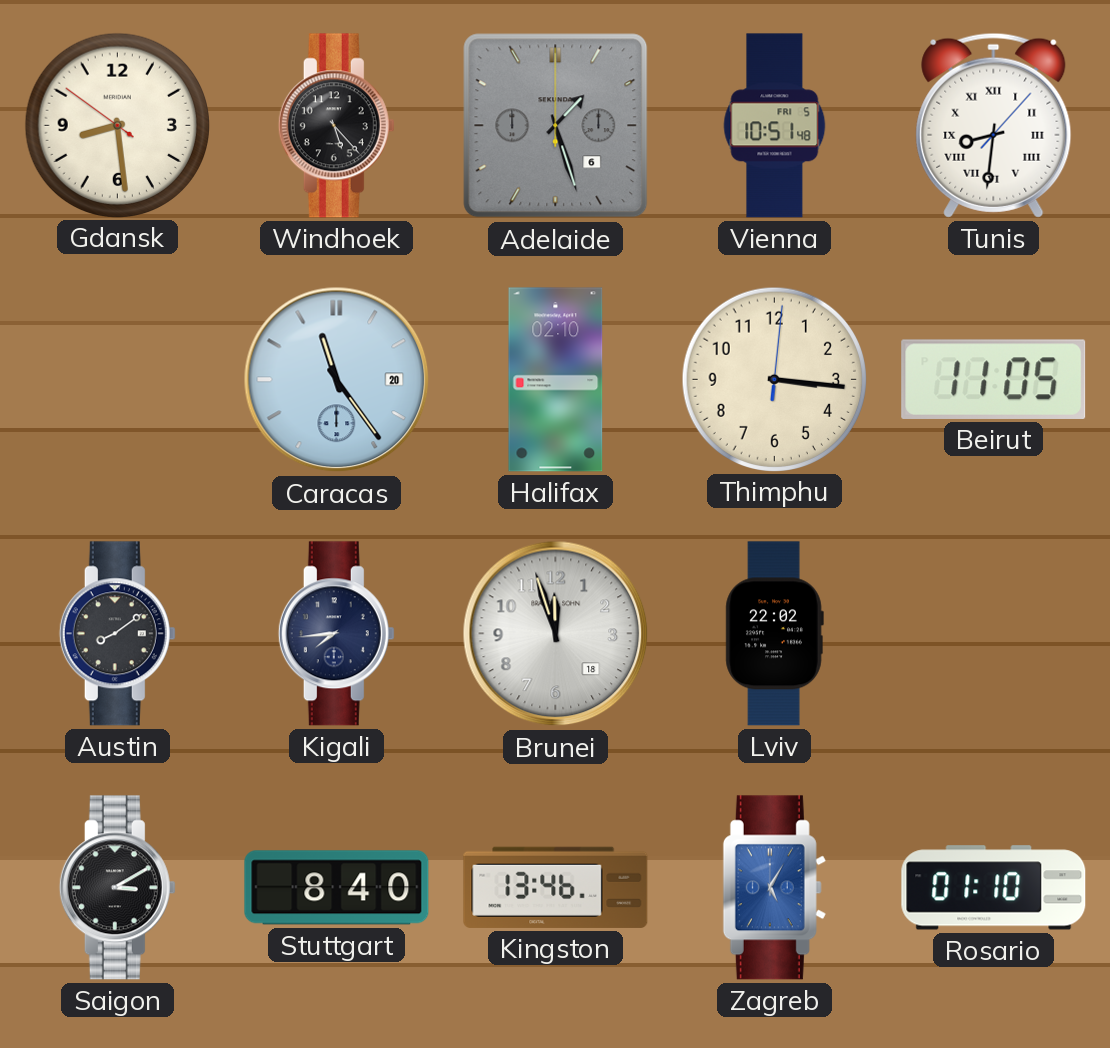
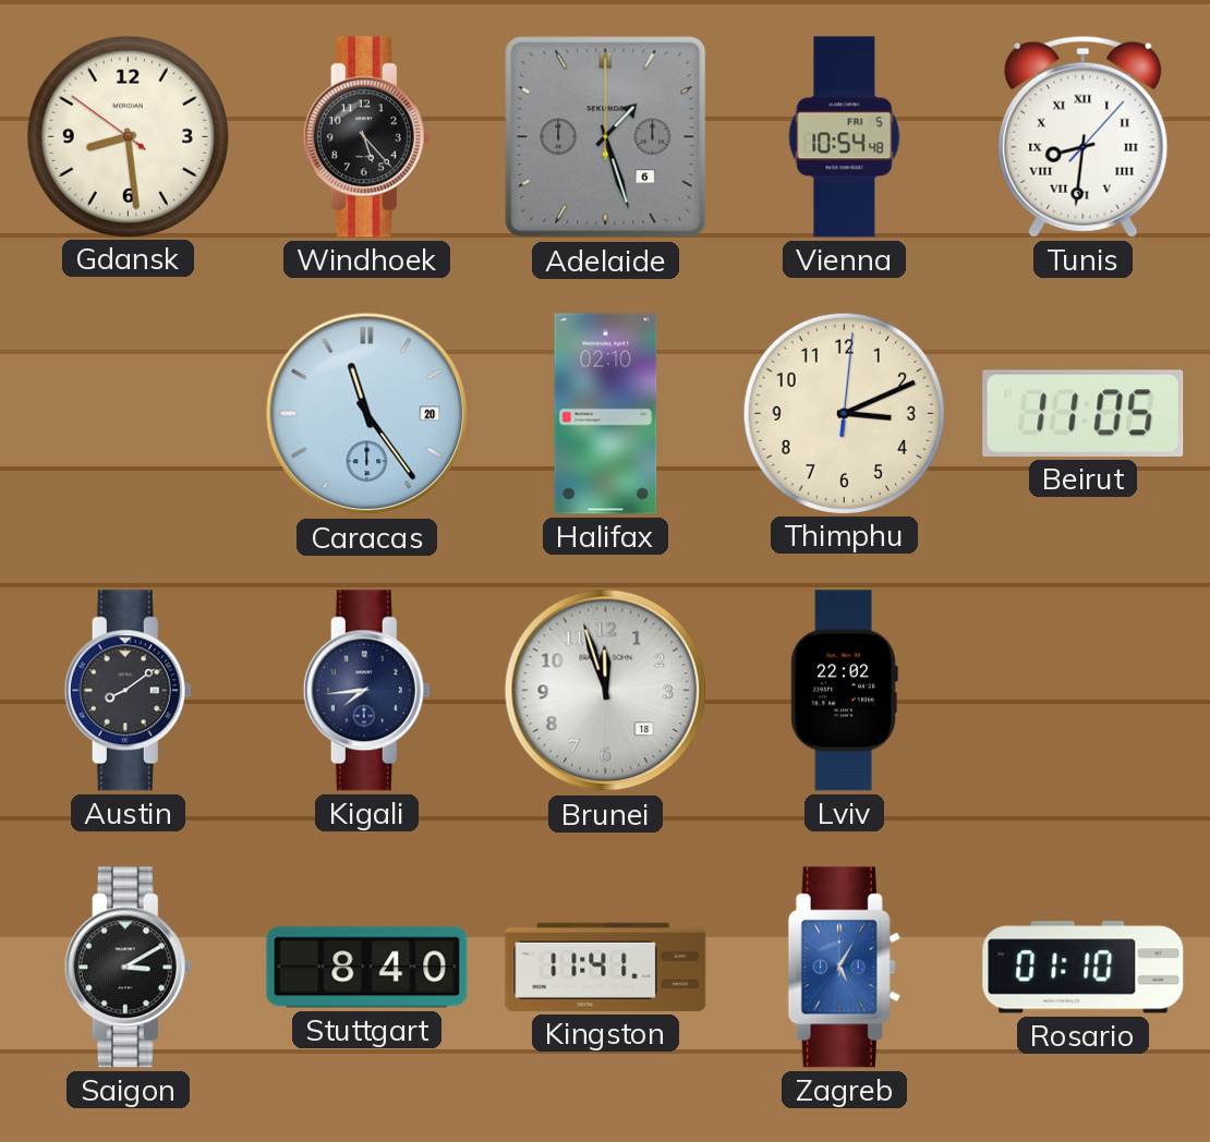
Vienna: 10:51 -> 10:54
Thimphu: 3:16 -> 3:11
Kingston: 13:46 -> 11:41
